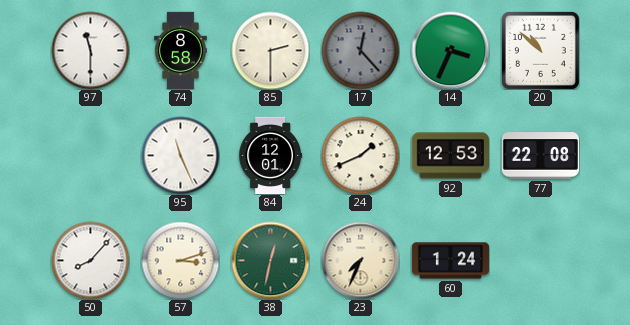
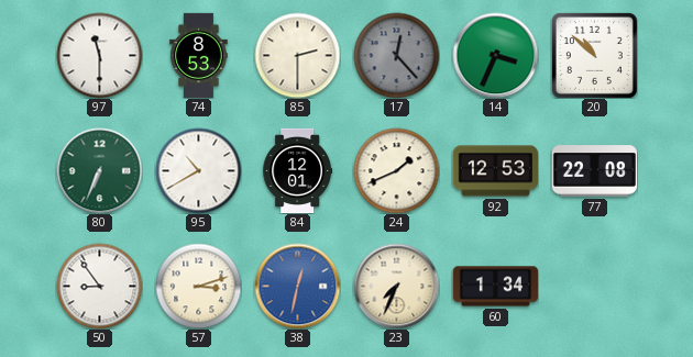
74: 8:58 -> 8:53
80: none -> 6:34
95: 11:26 -> 10:40
50: 8:07 -> 8:54
38 dial: green -> blue
60: 1:24 -> 1:34
